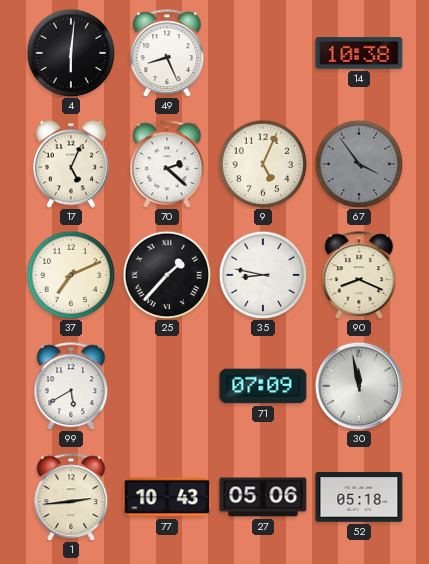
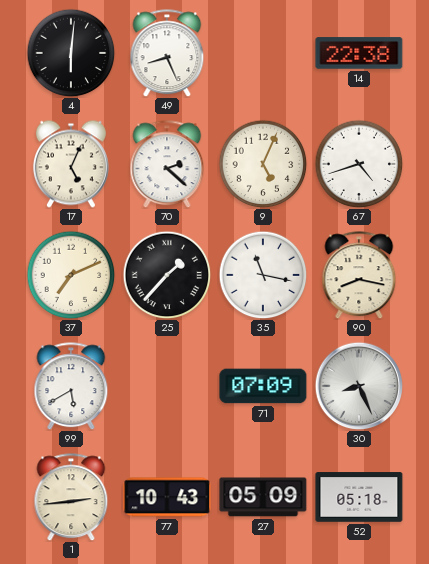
14: 10:38 -> 22:38
67: 3:54 -> 4:42
67 dial: grey -> white
35: 8:47 -> 11:17
90: 8:19 -> 8:17
30: 11:58 -> 8:26
27: 05:06 -> 05:09
